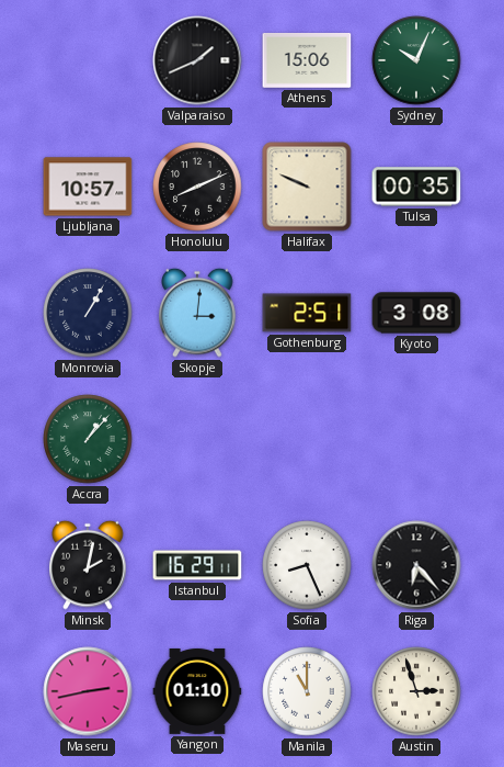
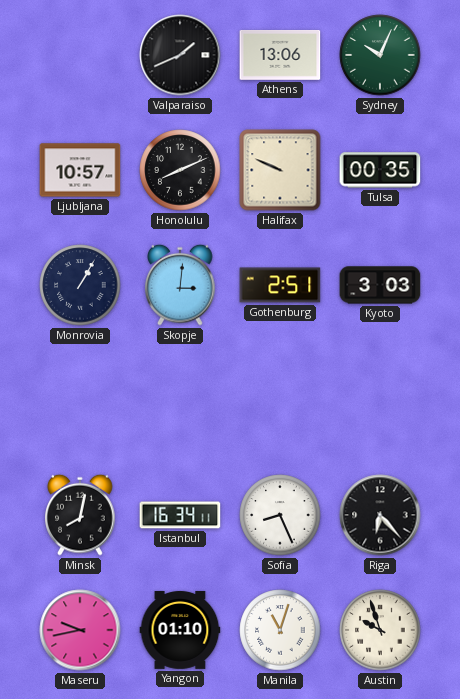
Athens: 15:06 -> 13:06
Kyoto: 3:08 -> 3:03
Accra: 1:07 -> none
Minsk: 2:02 -> 8:02
Istanbul: 16:29 -> 16:34
Maseru: 2:43 -> 9:43
Manila: 11:00 -> 11:03
Austin: 2:57 -> 9:57
